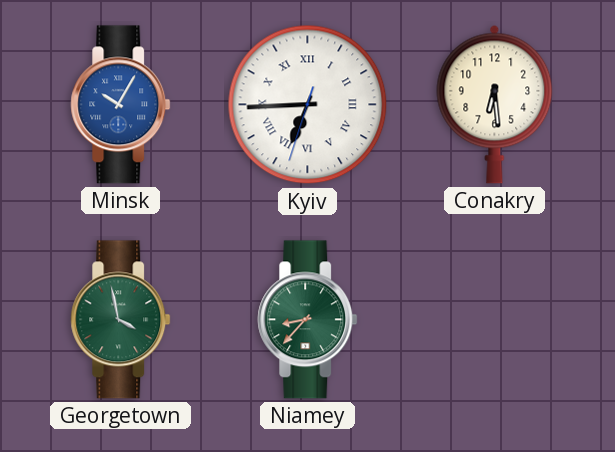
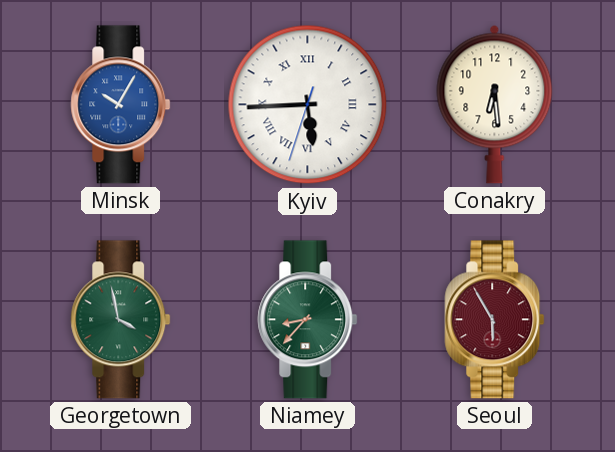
Kyiv: 6:44 -> 5:44
Seoul: none -> 5:55
